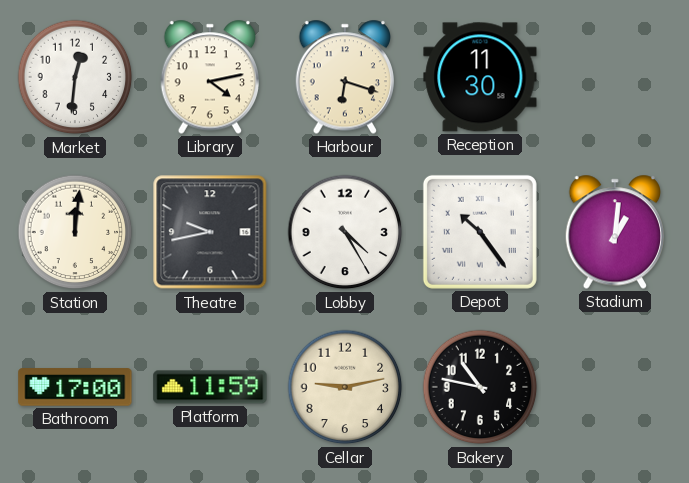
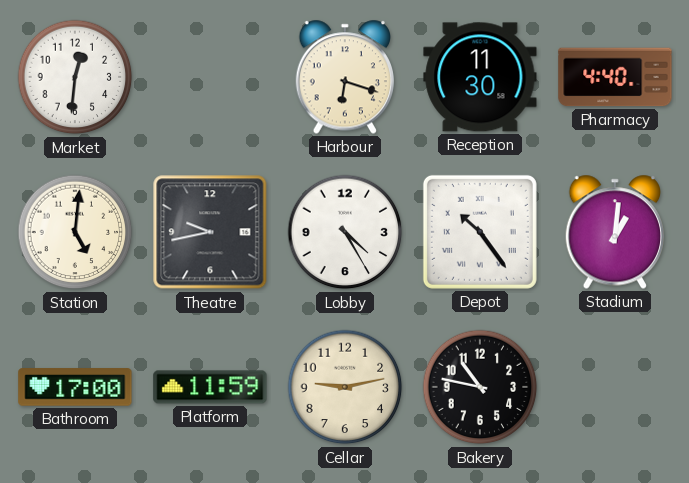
Library: 4:13 -> none
Pharmacy: none -> 4:40
Station: 12:01 -> 5:01
